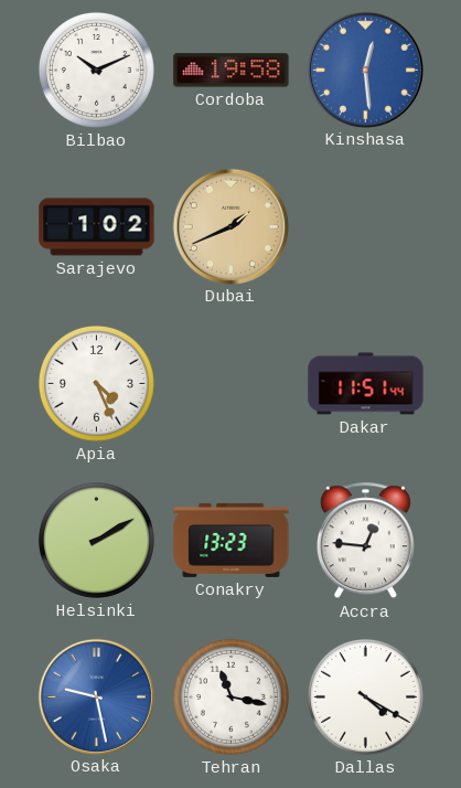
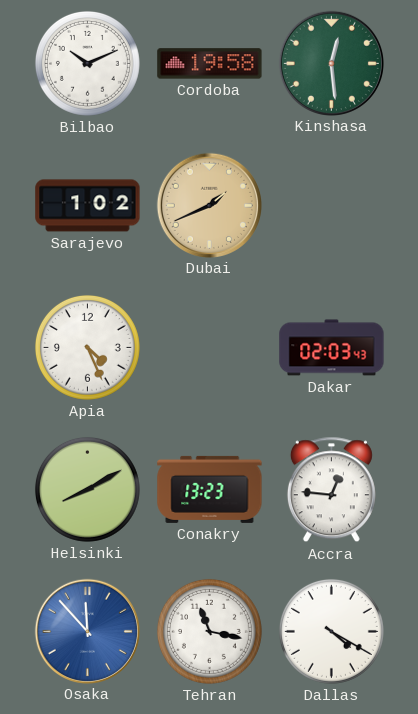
Kinshasa dial: blue -> green
Dakar: 11:51 -> 02:03
Helsinki: 2:10 -> 8:10
Osaka: 9:28 -> 11:53
